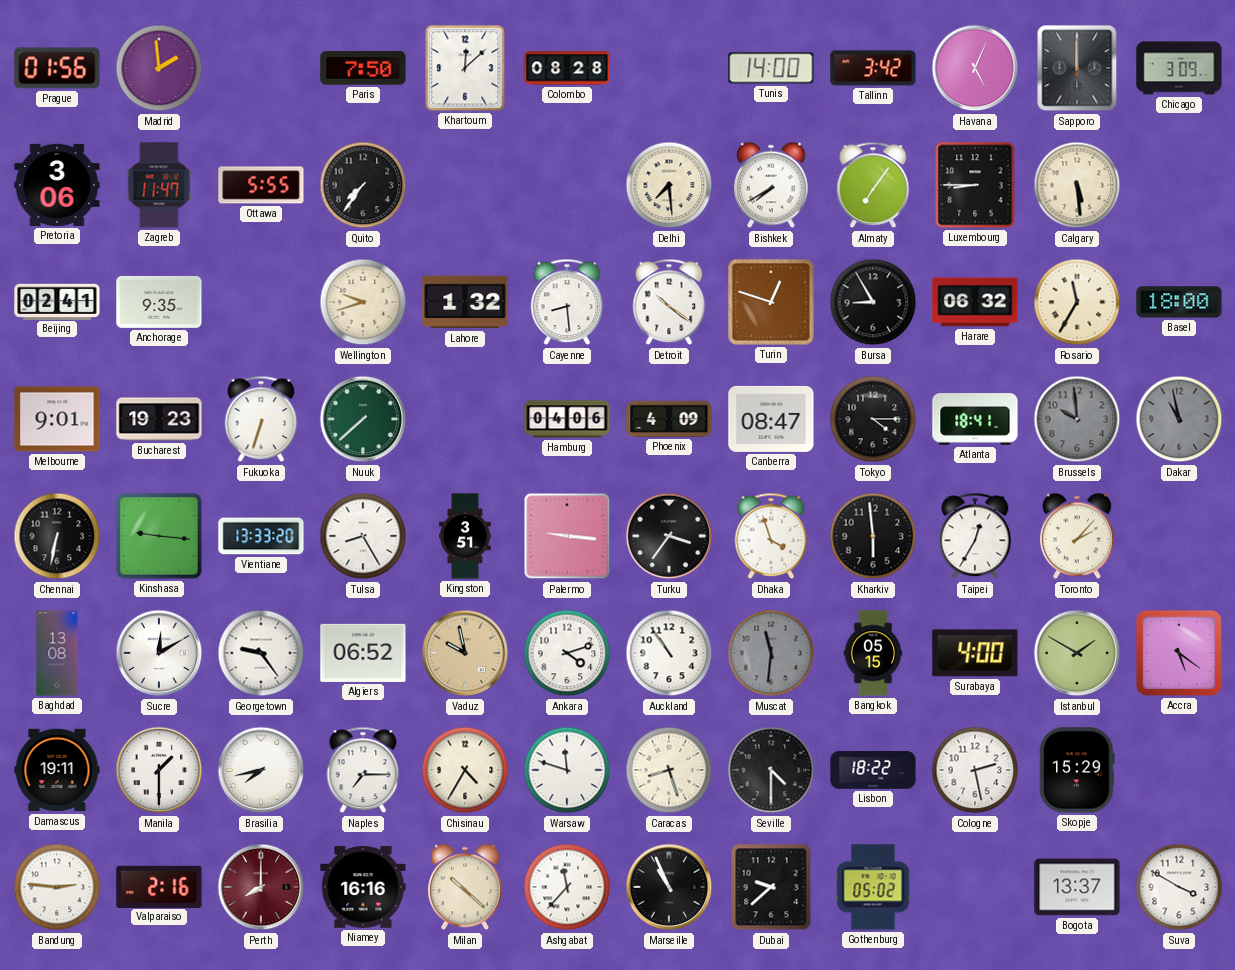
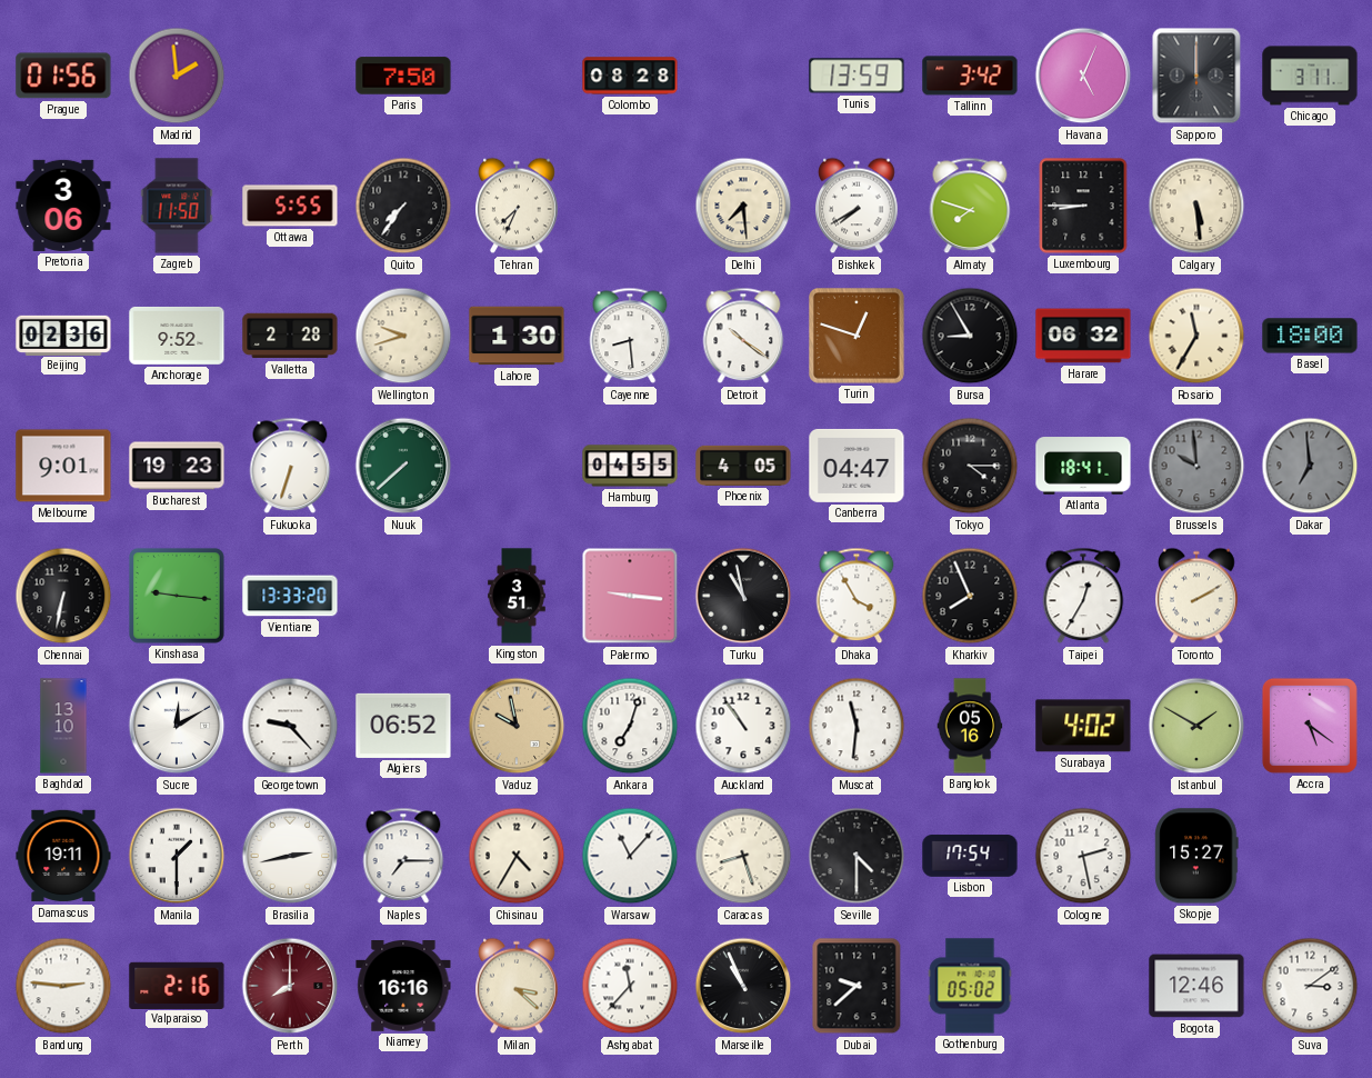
Khartoum: 12:08 -> none
Tunis: 14:00 -> 13:59
Chicago: 3:09 -> 3:11
Zagreb: 11:47 -> 11:50
Tehran: none -> 7:34
Almaty: 7:06 -> 7:48
Beijing: 02:41 -> 02:36
Anchorage: 9:35 -> 9:52
Valletta: none -> 2:28
Lahore: 1:32 -> 1:30
Hamburg: 04:06 -> 04:55
Phoenix: 4:09 -> 4:05
Canberra: 08:47 -> 04:47
Dakar: 10:58 -> 6:59
Tulsa: 8:25 -> none
Turku: 3:36 -> 10:58
Dhaka: 3:57 -> 3:55
Kharkiv: 5:59 -> 7:56
Toronto: 2:07 -> 2:10
Baghdad: 13:08 -> 13:10
Georgetown: 9:24 -> 9:23
Ankara: 4:12 -> 7:03
Muscat dial: grey -> white
Bangkok: 05:15 -> 05:16
Surabaya: 4:00 -> 4:02
Brasilia: 7:43 -> 2:43
Warsaw: 11:48 -> 11:07
Lisbon: 18:22 -> 17:54
Skopje: 15:29 -> 15:27
Milan: 10:22 -> 3:22
Bogota: 13:37 -> 12:46
Suva: 3:50 -> 3:09
